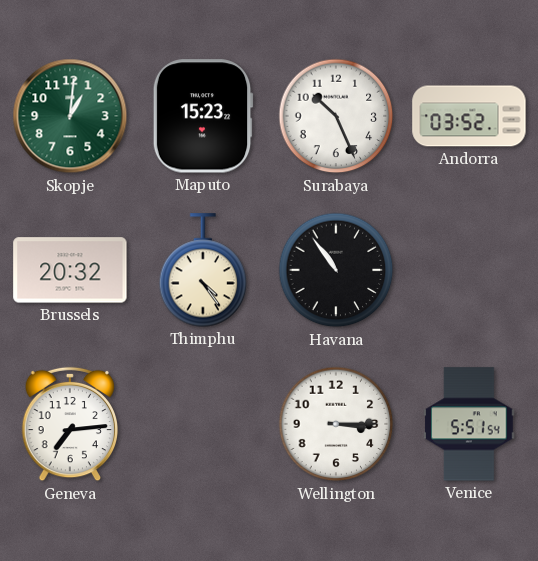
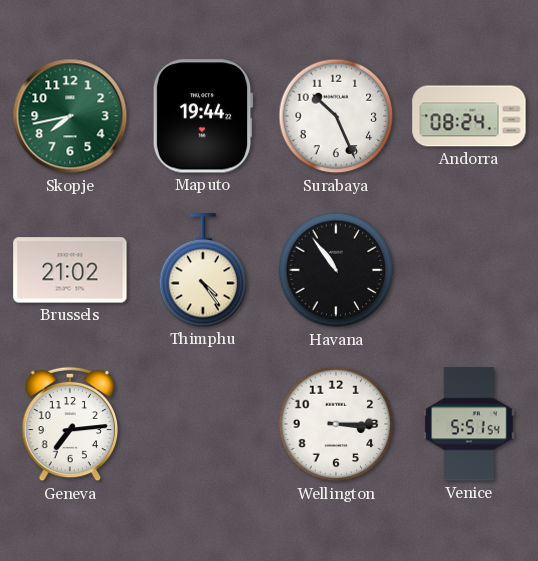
Skopje: 1:01 -> 7:43
Maputo: 15:23 -> 19:44
Andorra: 03:52 -> 08:24
Brussels: 20:32 -> 21:02
